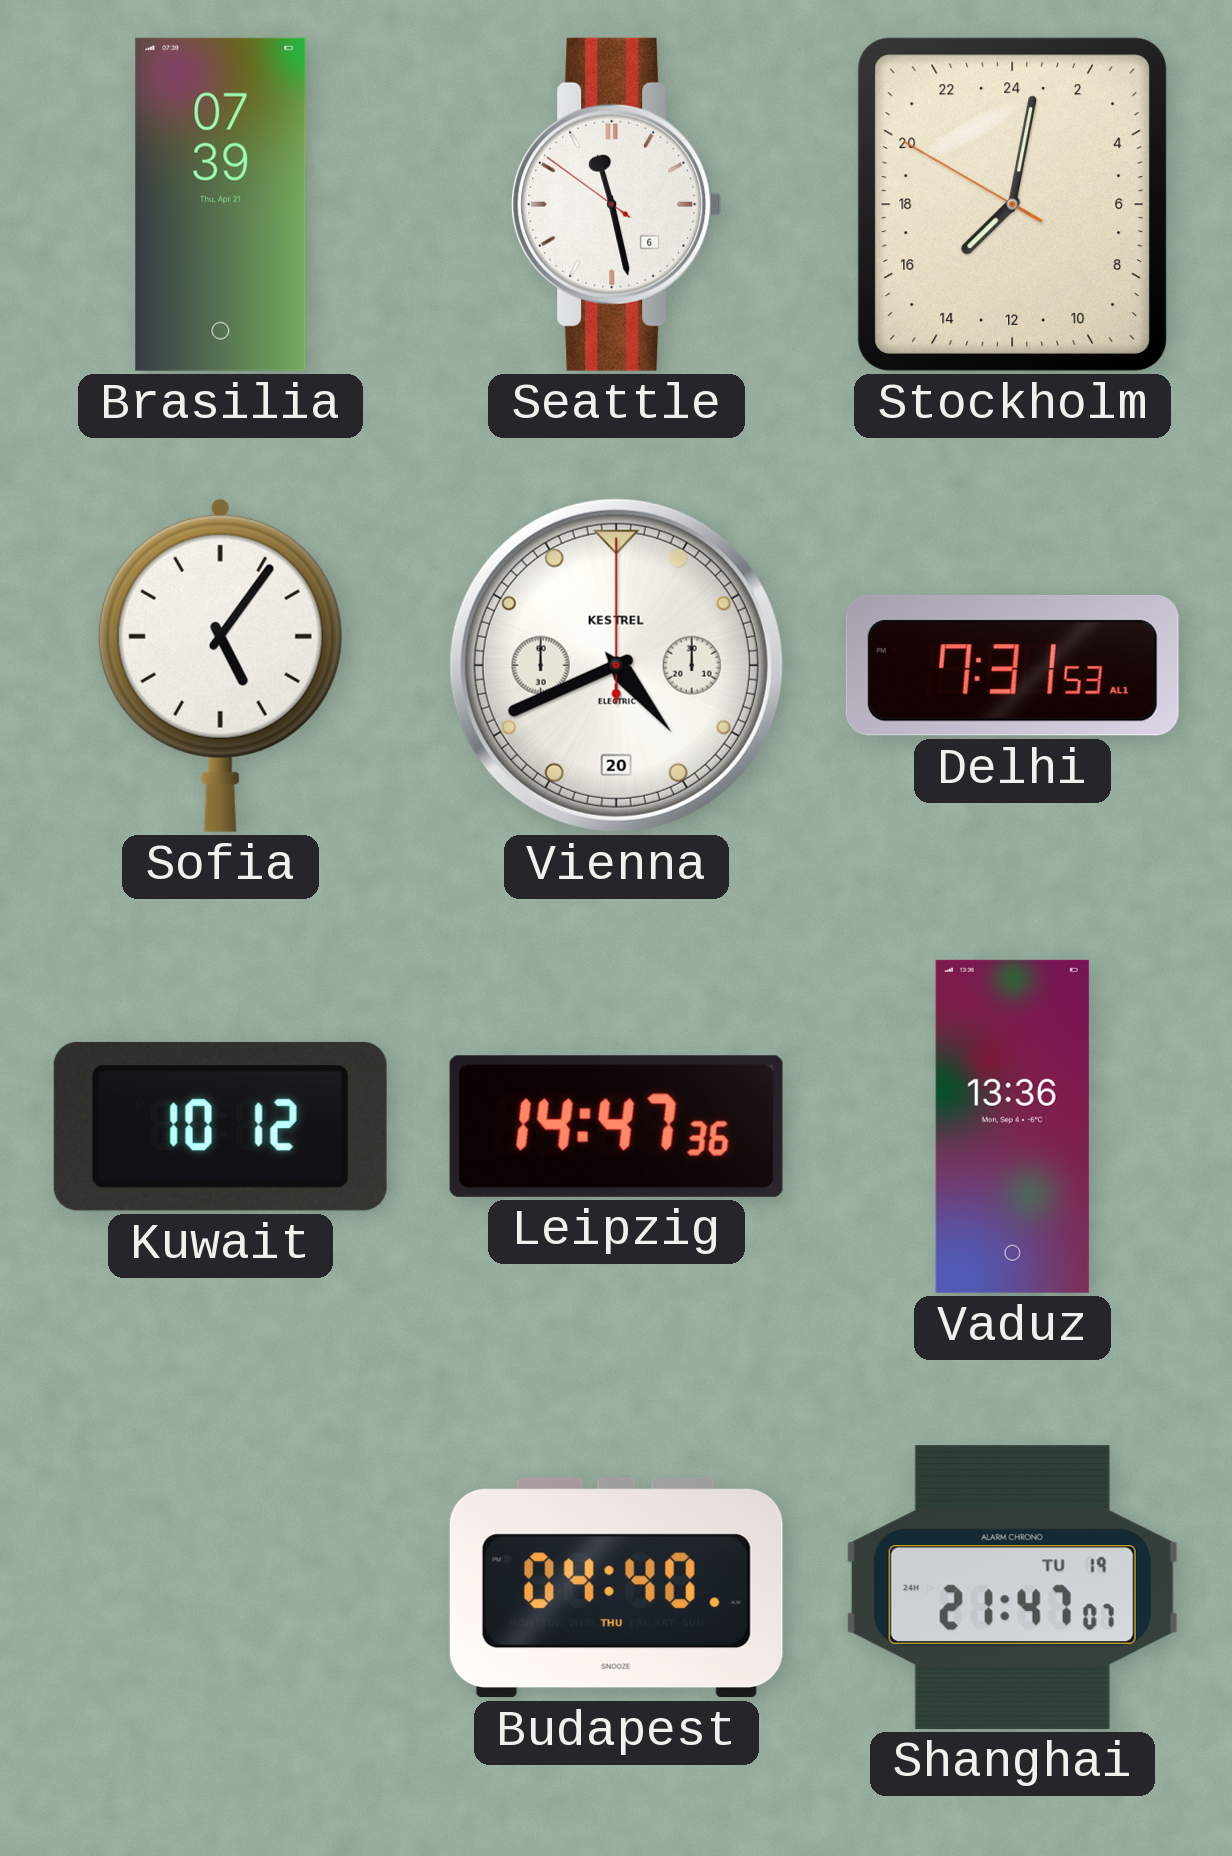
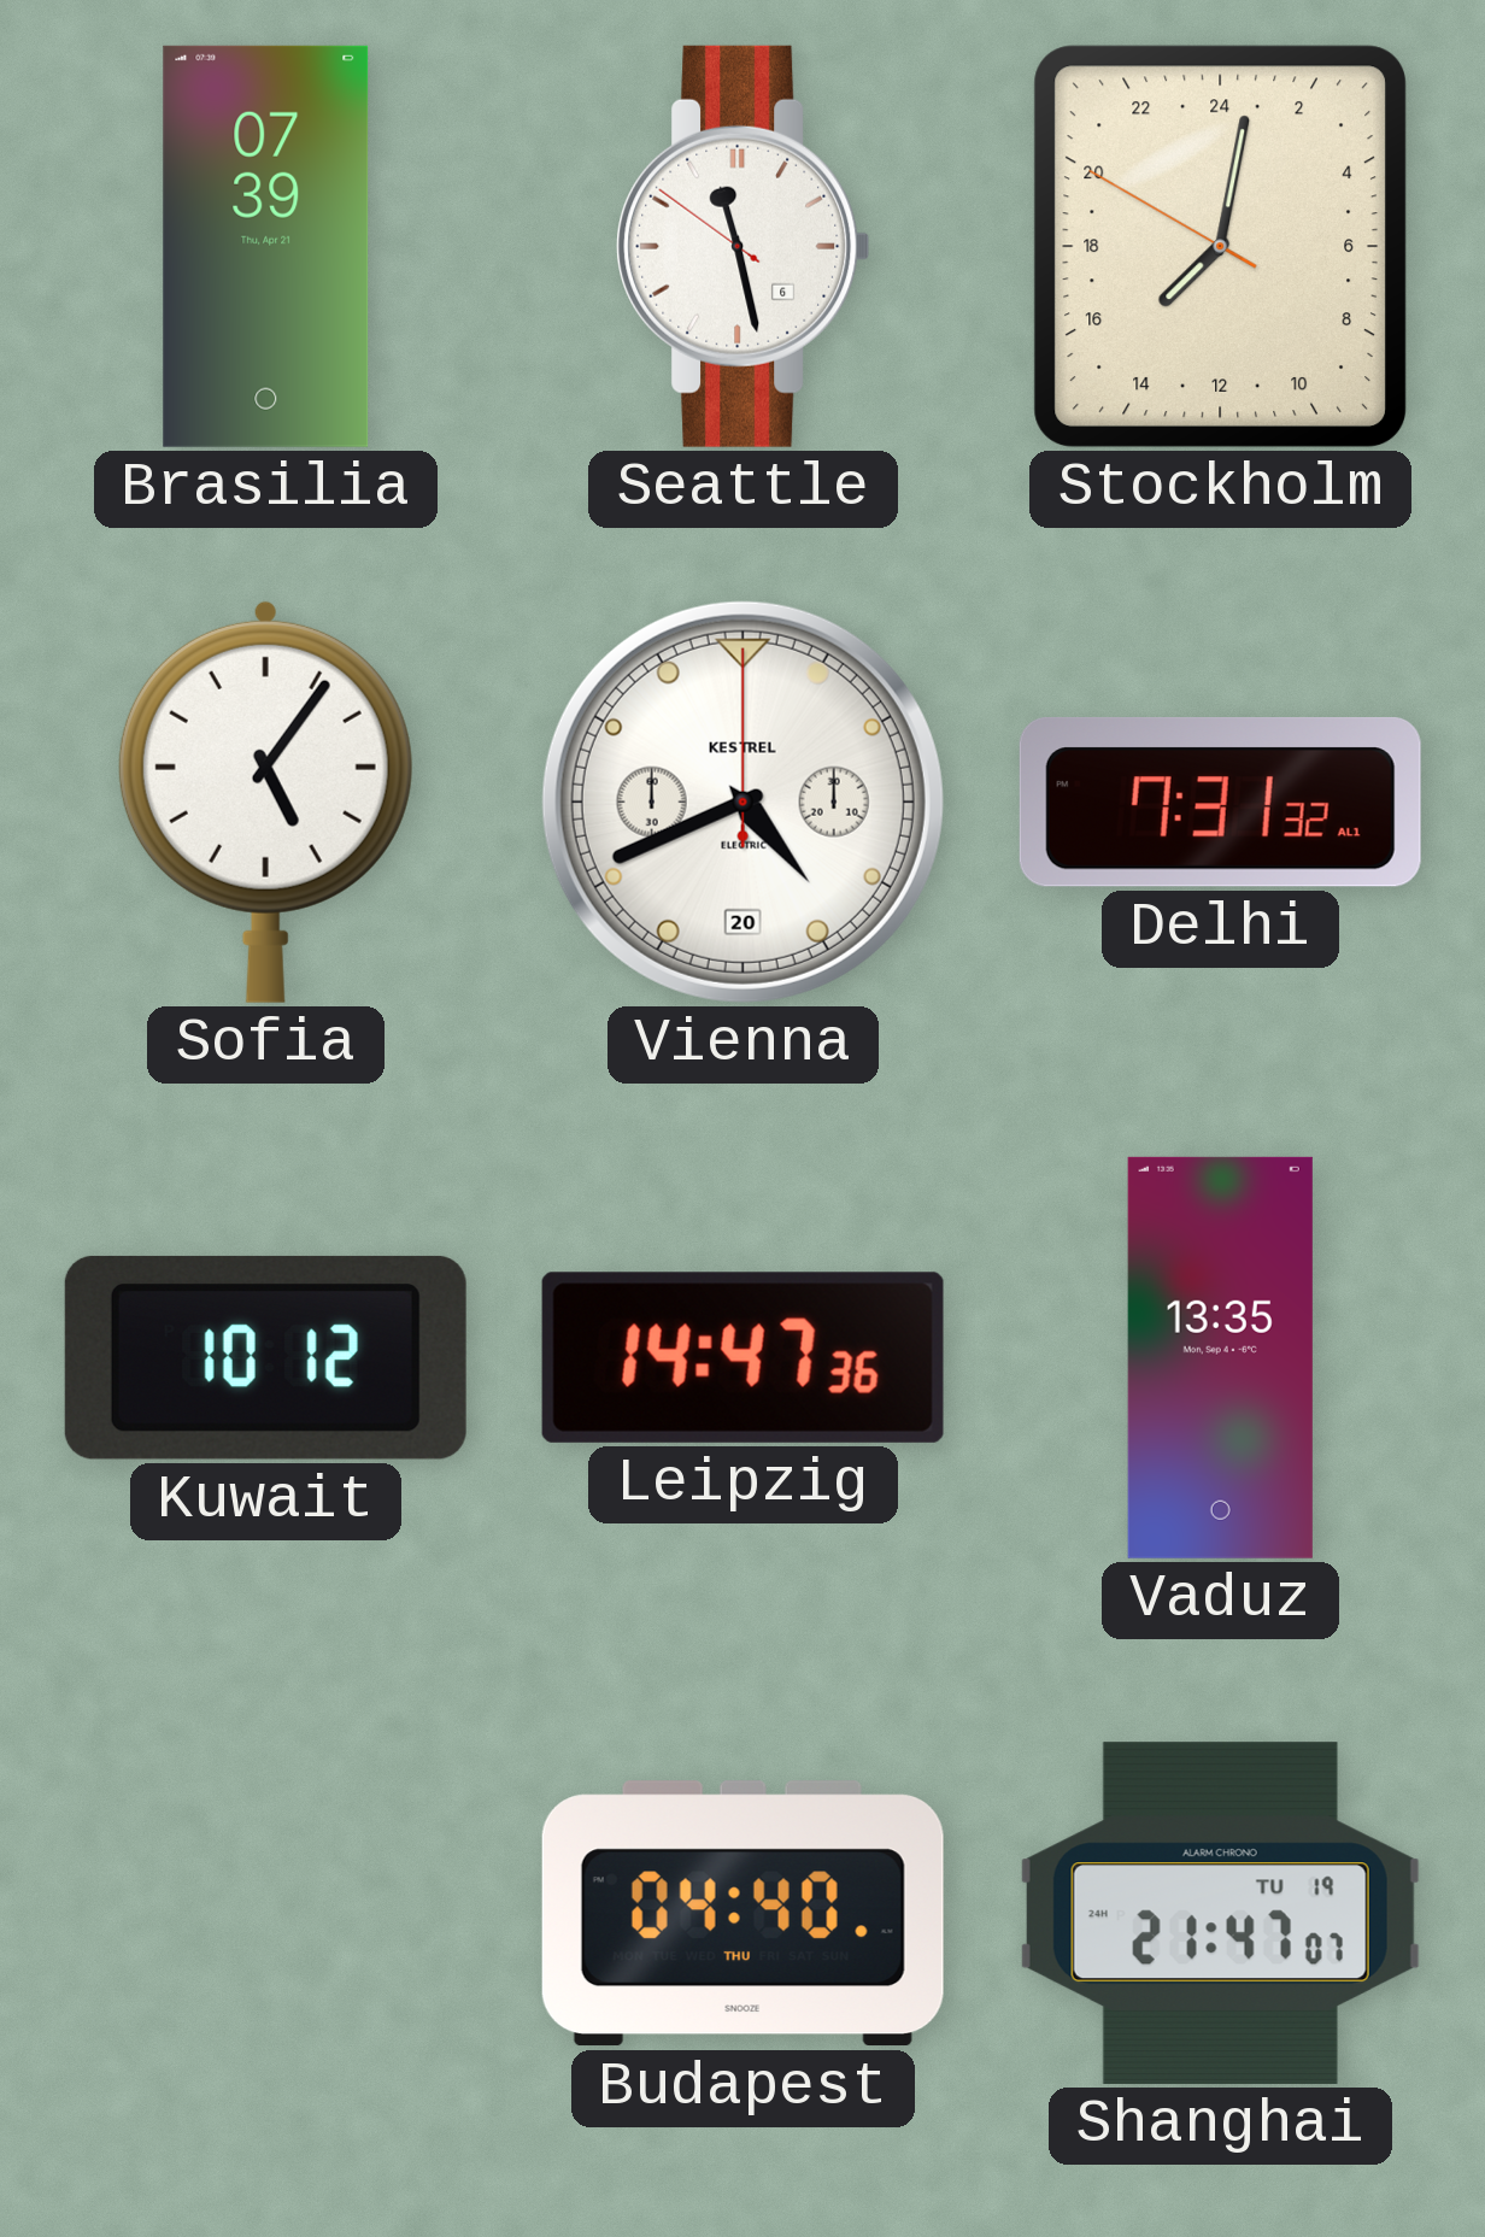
Delhi: 7:31:53 -> 7:31:32
Vaduz: 13:36 -> 13:35
